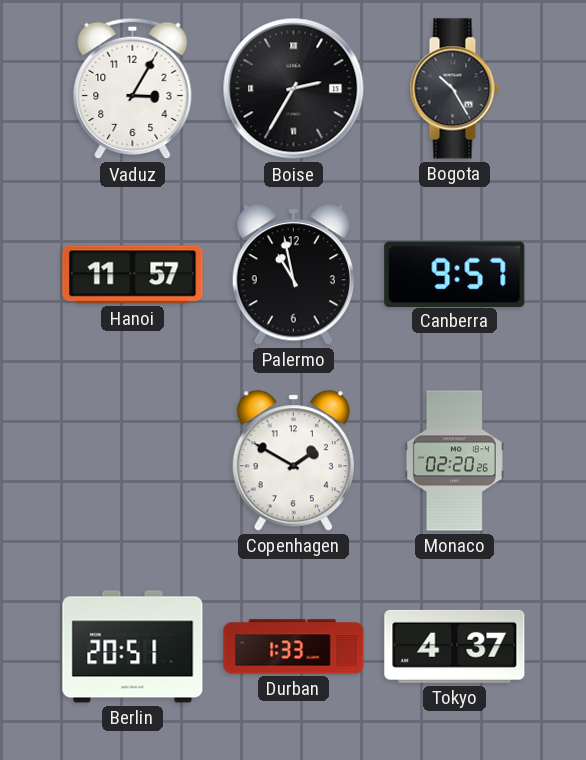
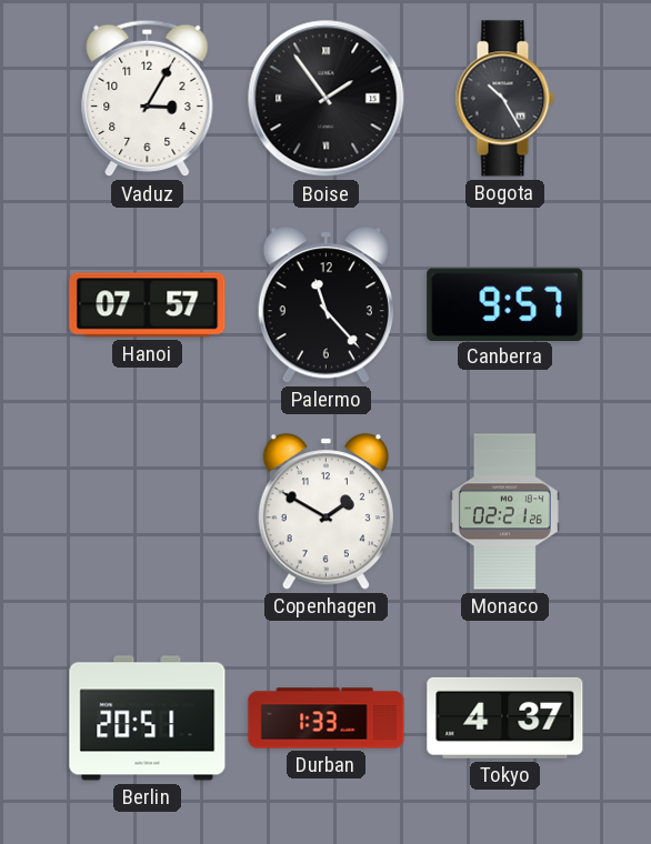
Boise: 2:35 -> 1:54
Hanoi: 11:57 -> 07:57
Palermo: 10:58 -> 11:23
Monaco: 02:20 -> 02:21
